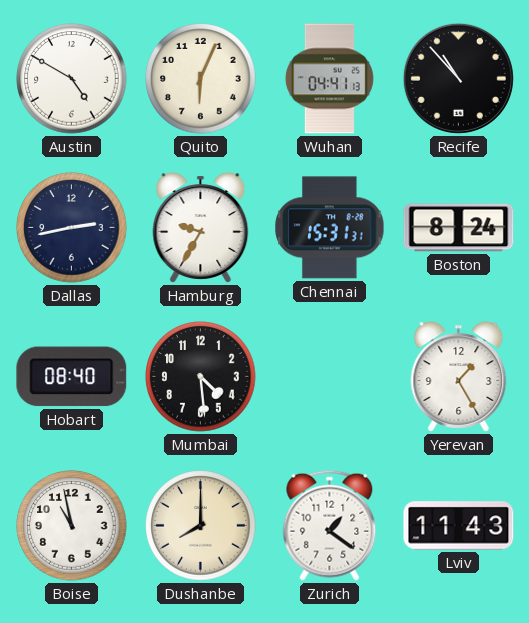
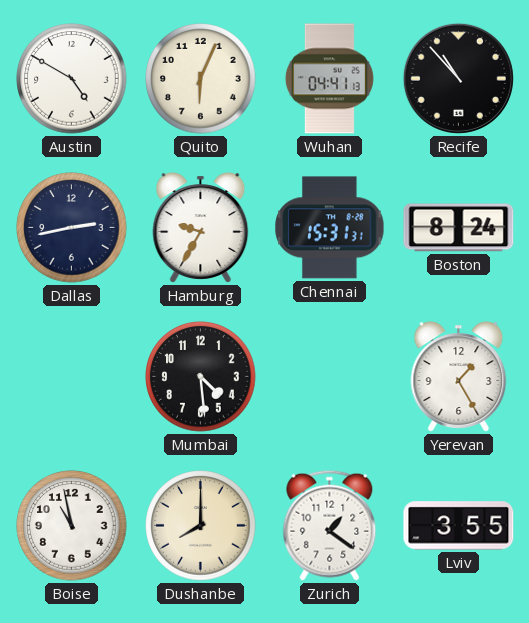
Hobart: 08:40 -> none
Lviv: 11:43 -> 3:55
